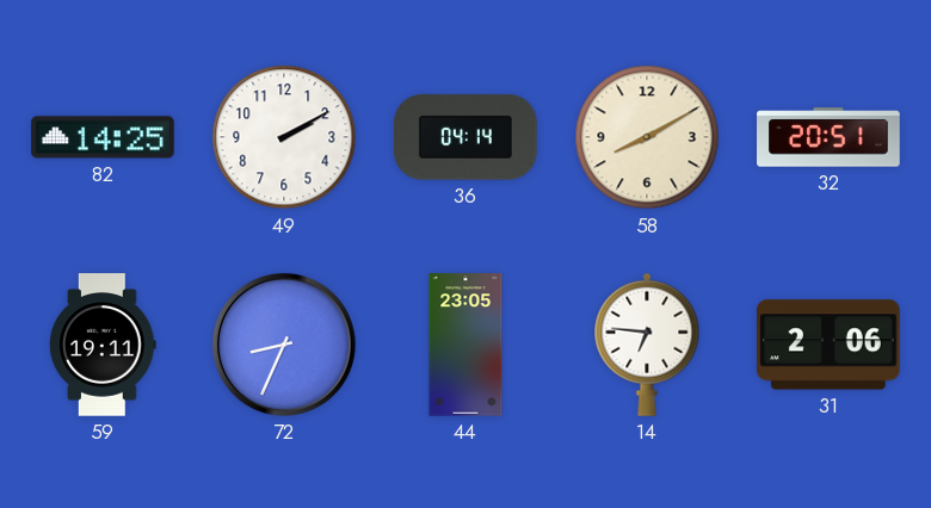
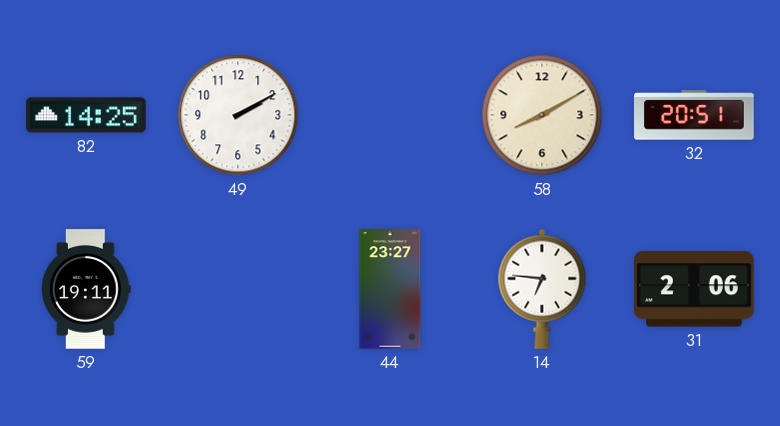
36: 04:14 -> none
72: 8:34 -> none
44: 23:05 -> 23:27
